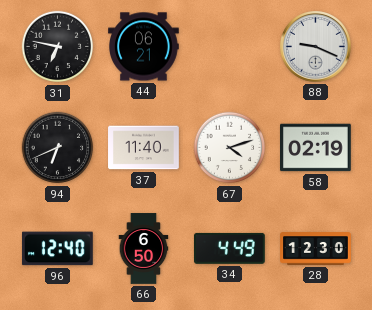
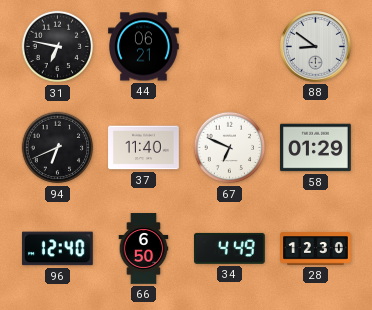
88: 9:19 -> 8:51
67: 4:12 -> 6:49
58: 02:19 -> 01:29
